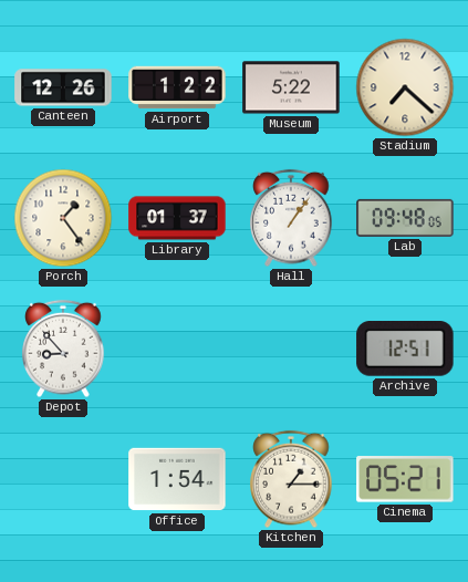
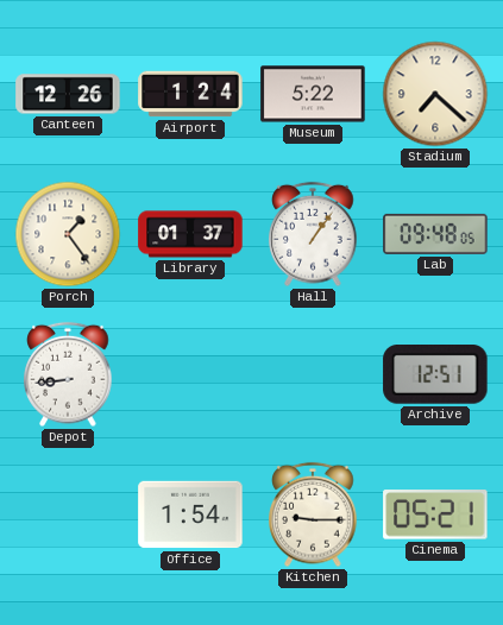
Airport: 1:22 -> 1:24
Depot: 8:53 -> 8:44
Kitchen: 1:15 -> 9:15
